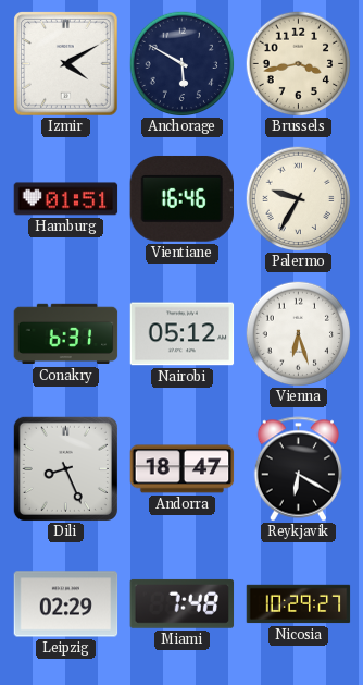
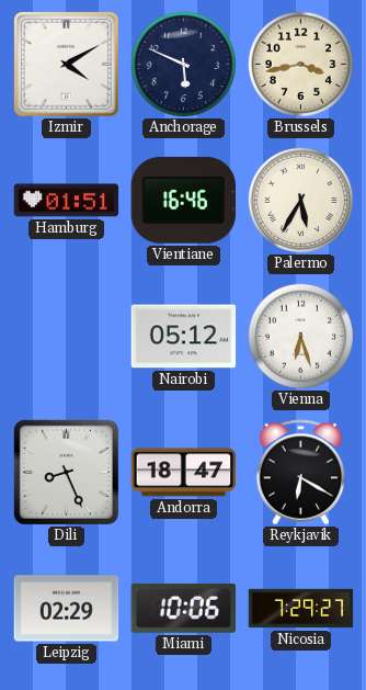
Anchorage: 5:50 -> 5:49
Palermo: 9:35 -> 5:35
Conakry: 6:31 -> none
Miami: 7:48 -> 10:06
Nicosia: 10:29 -> 7:29
